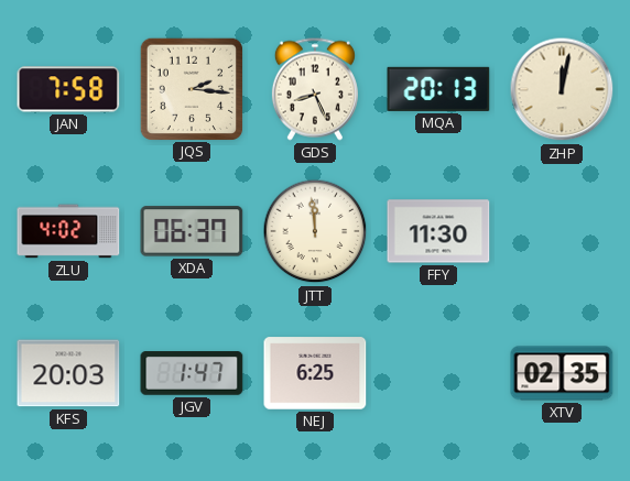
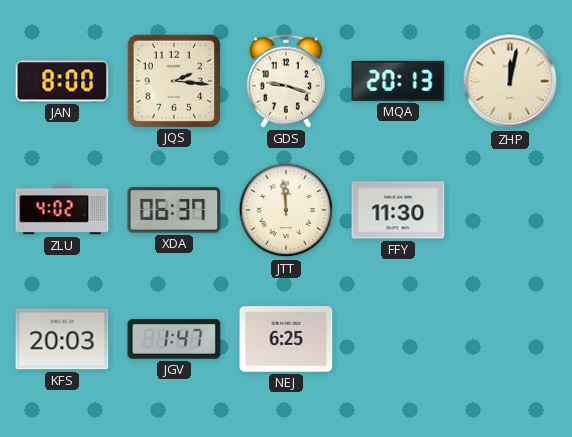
JAN: 7:58 -> 8:00
GDS: 8:26 -> 9:18
XTV: 02:35 -> none
